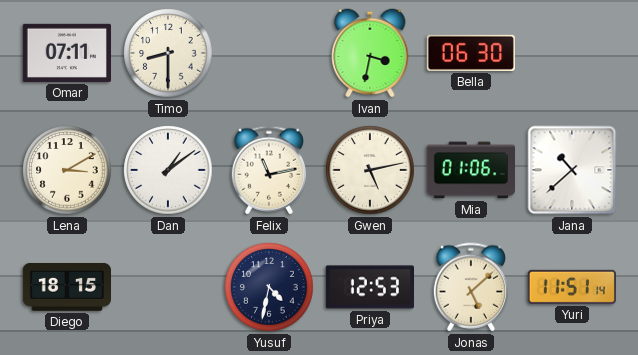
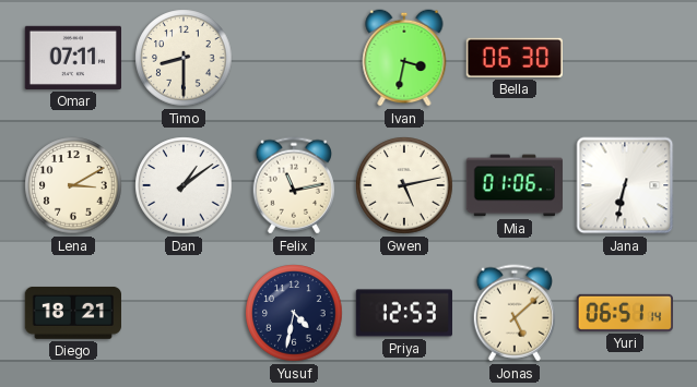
Jana: 10:38 -> 6:32
Diego: 18:15 -> 18:21
Yuri: 11:51 -> 06:51
